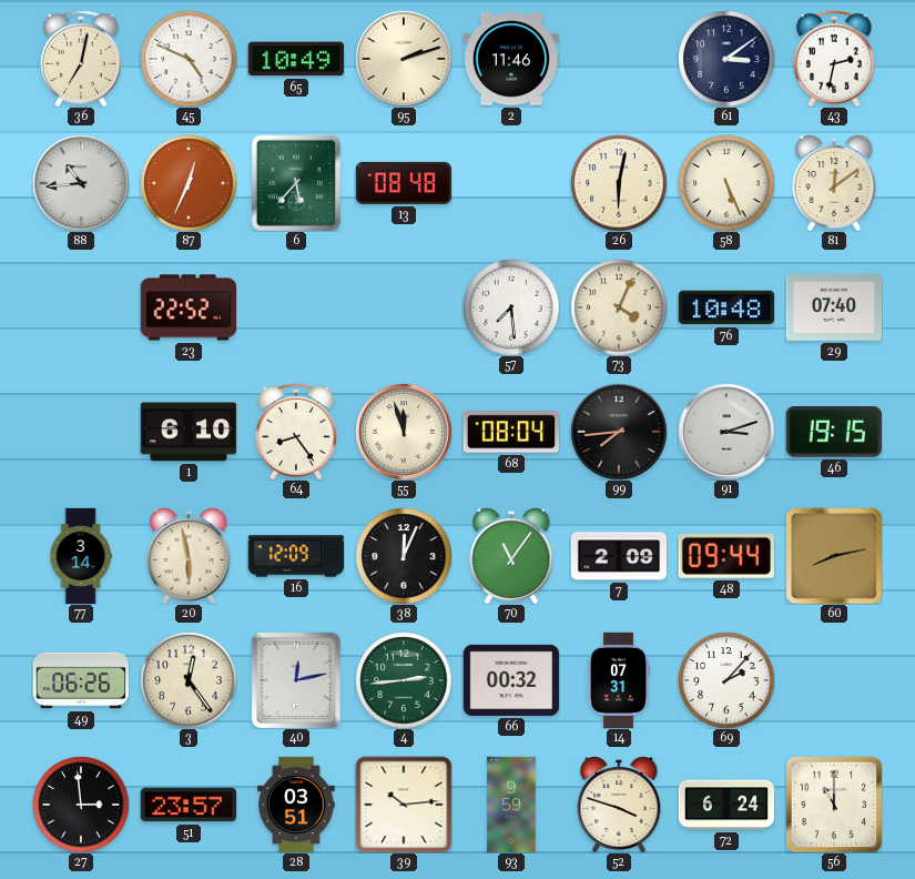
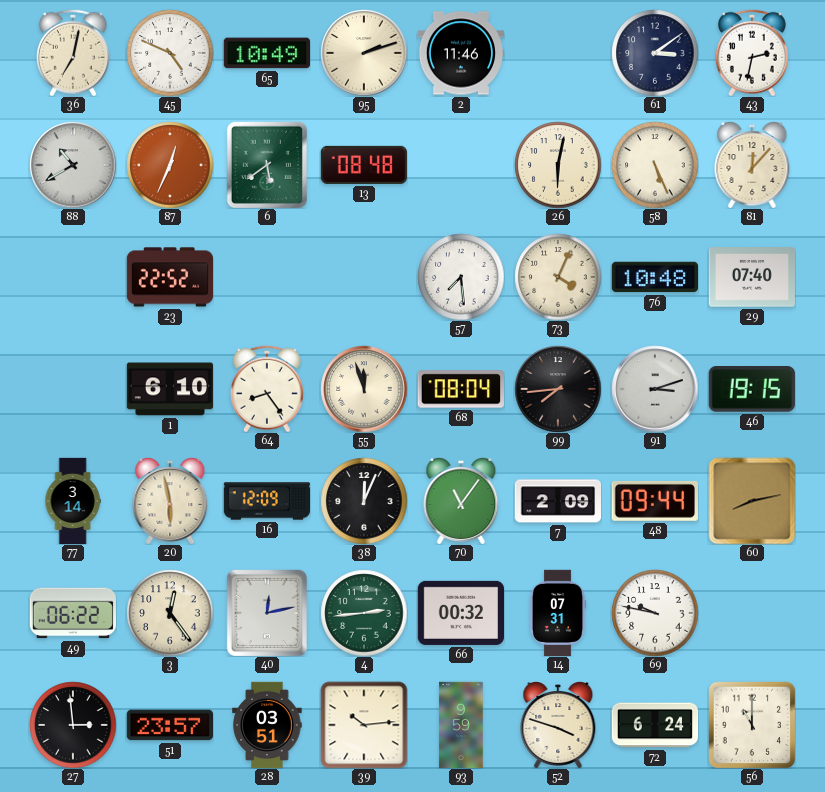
88: 10:44 -> 10:40
6: 5:37 -> 5:39
81: 12:09 -> 12:07
49: 06:26 -> 06:22
69: 2:07 -> 9:47
